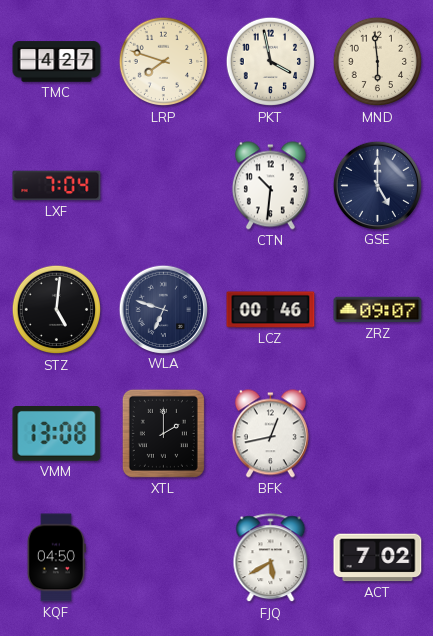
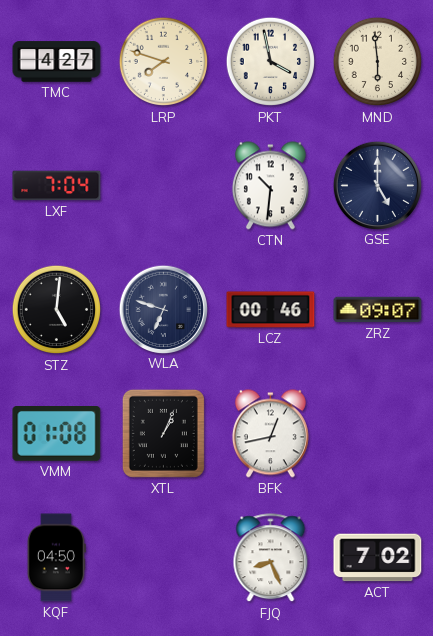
VMM: 13:08 -> 01:08
XTL: 2:00 -> 1:04
FJQ: 5:40 -> 8:26
